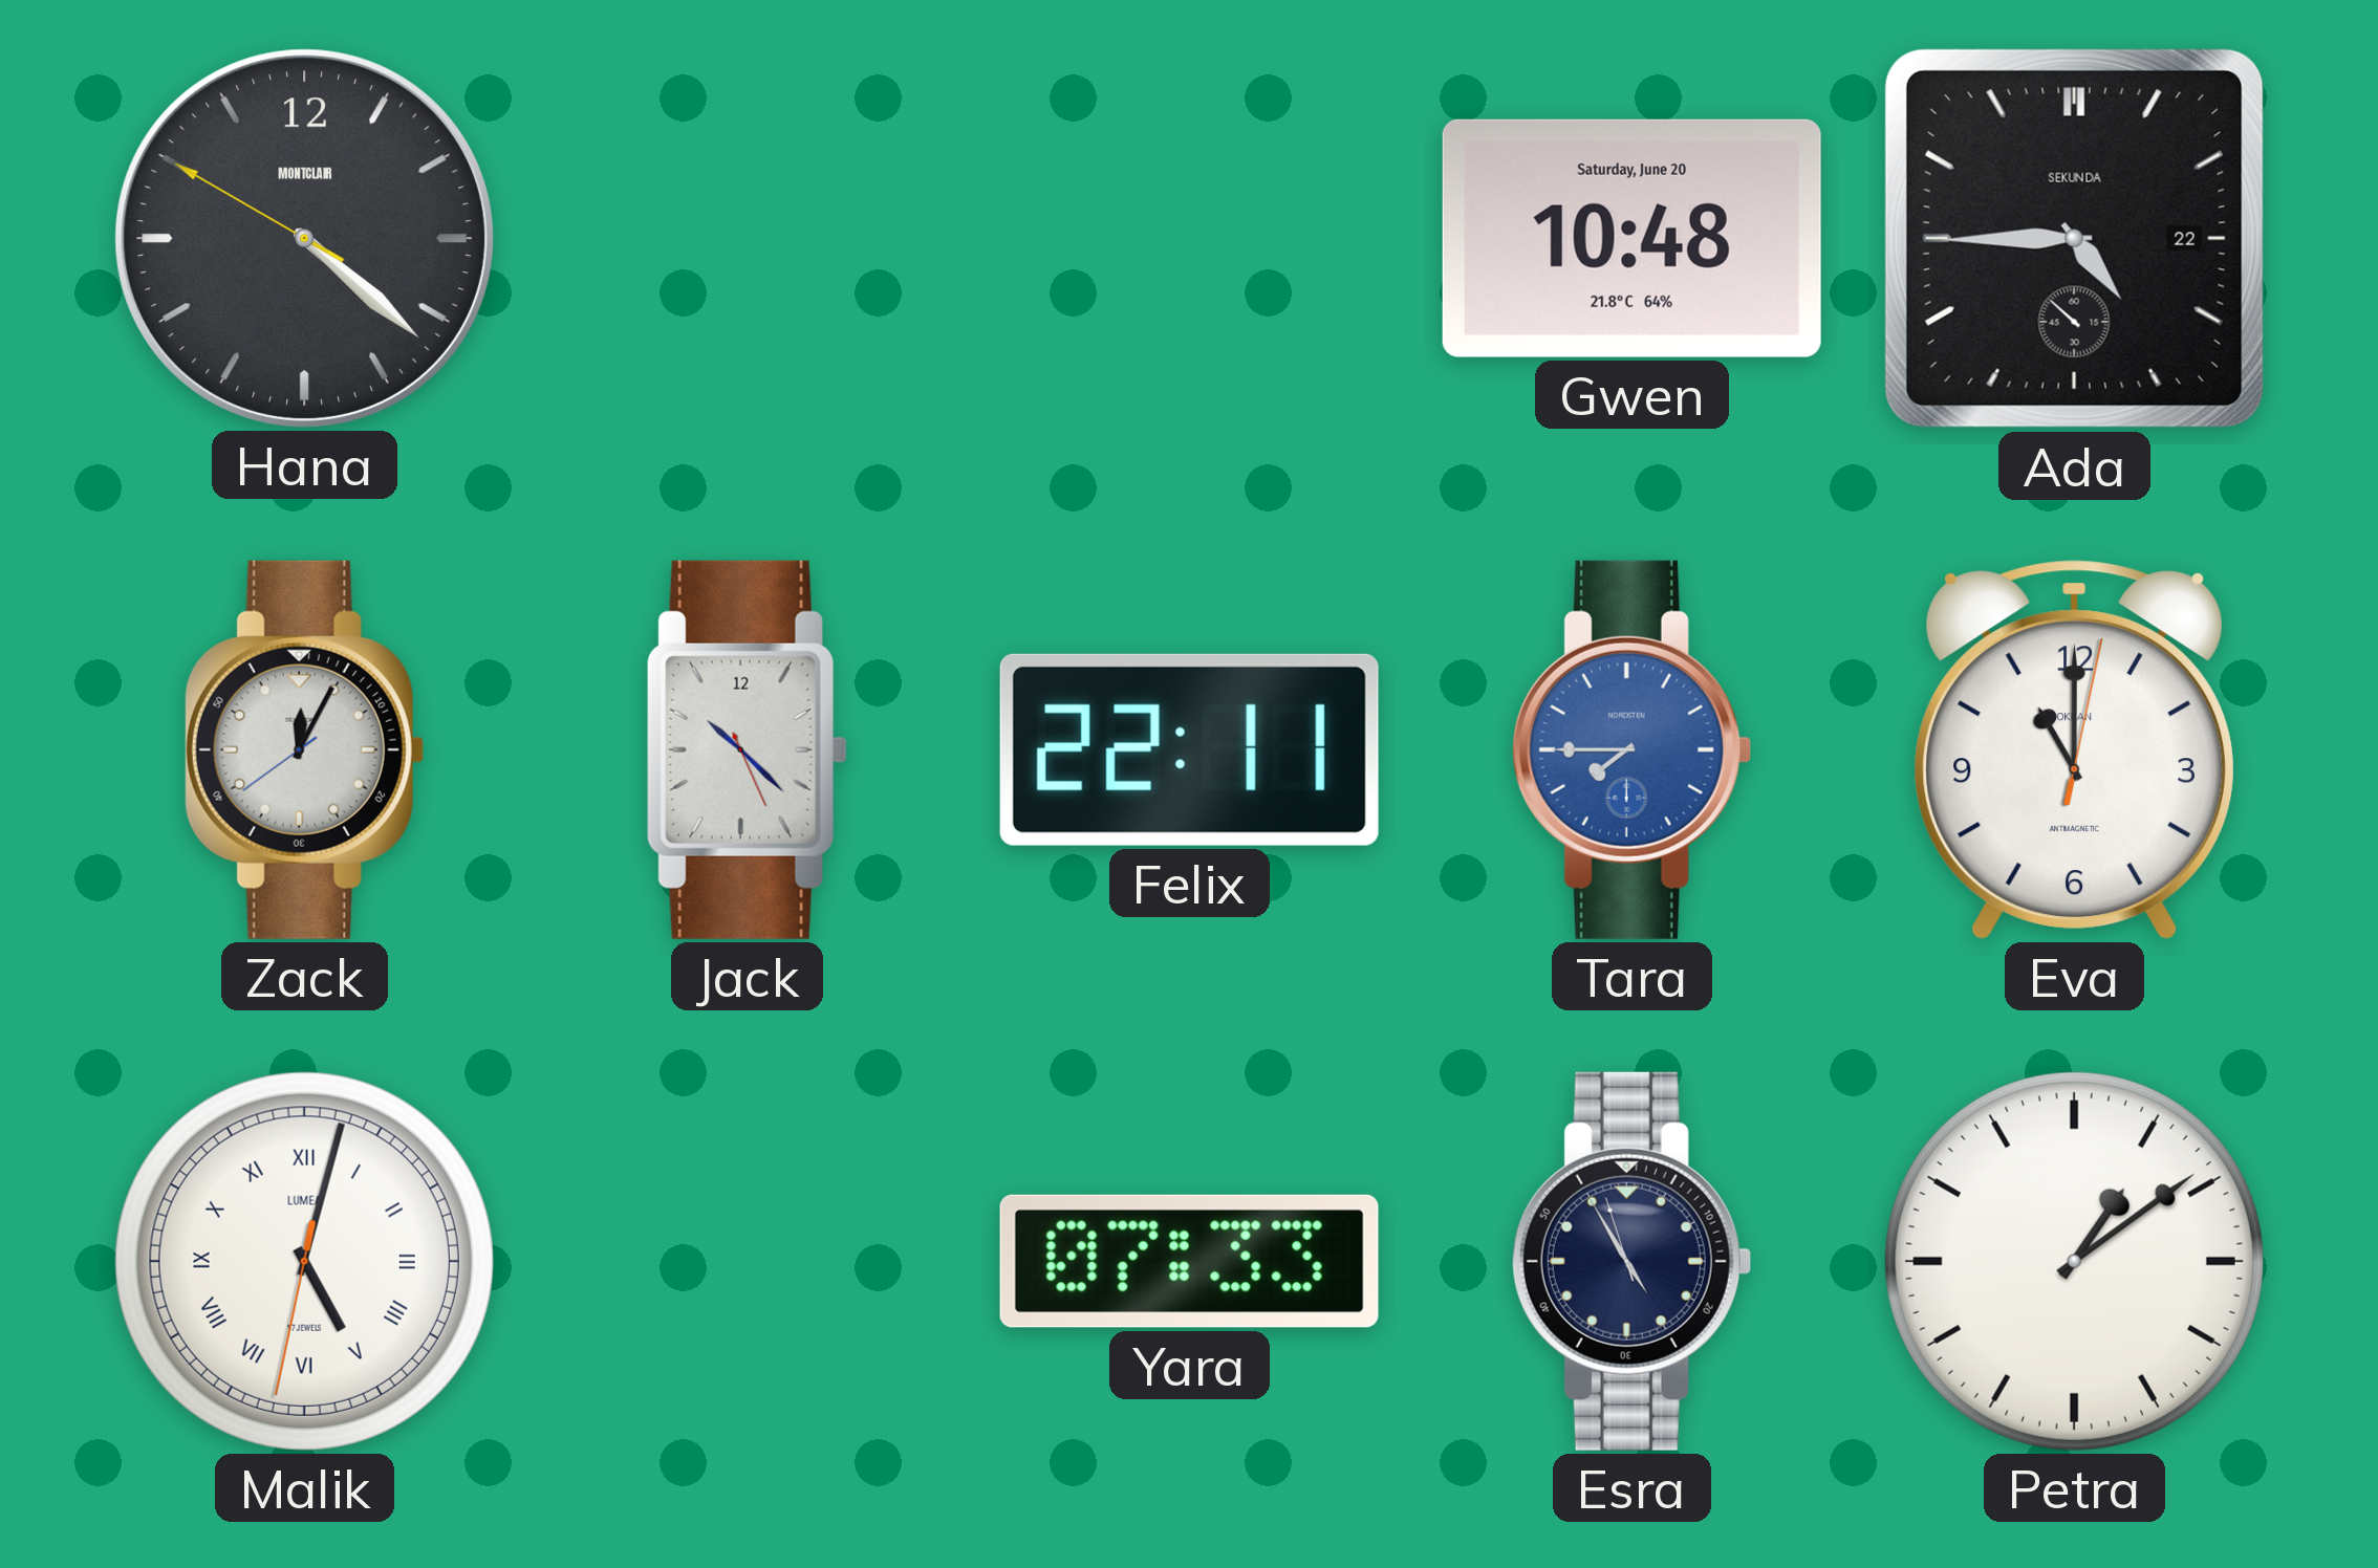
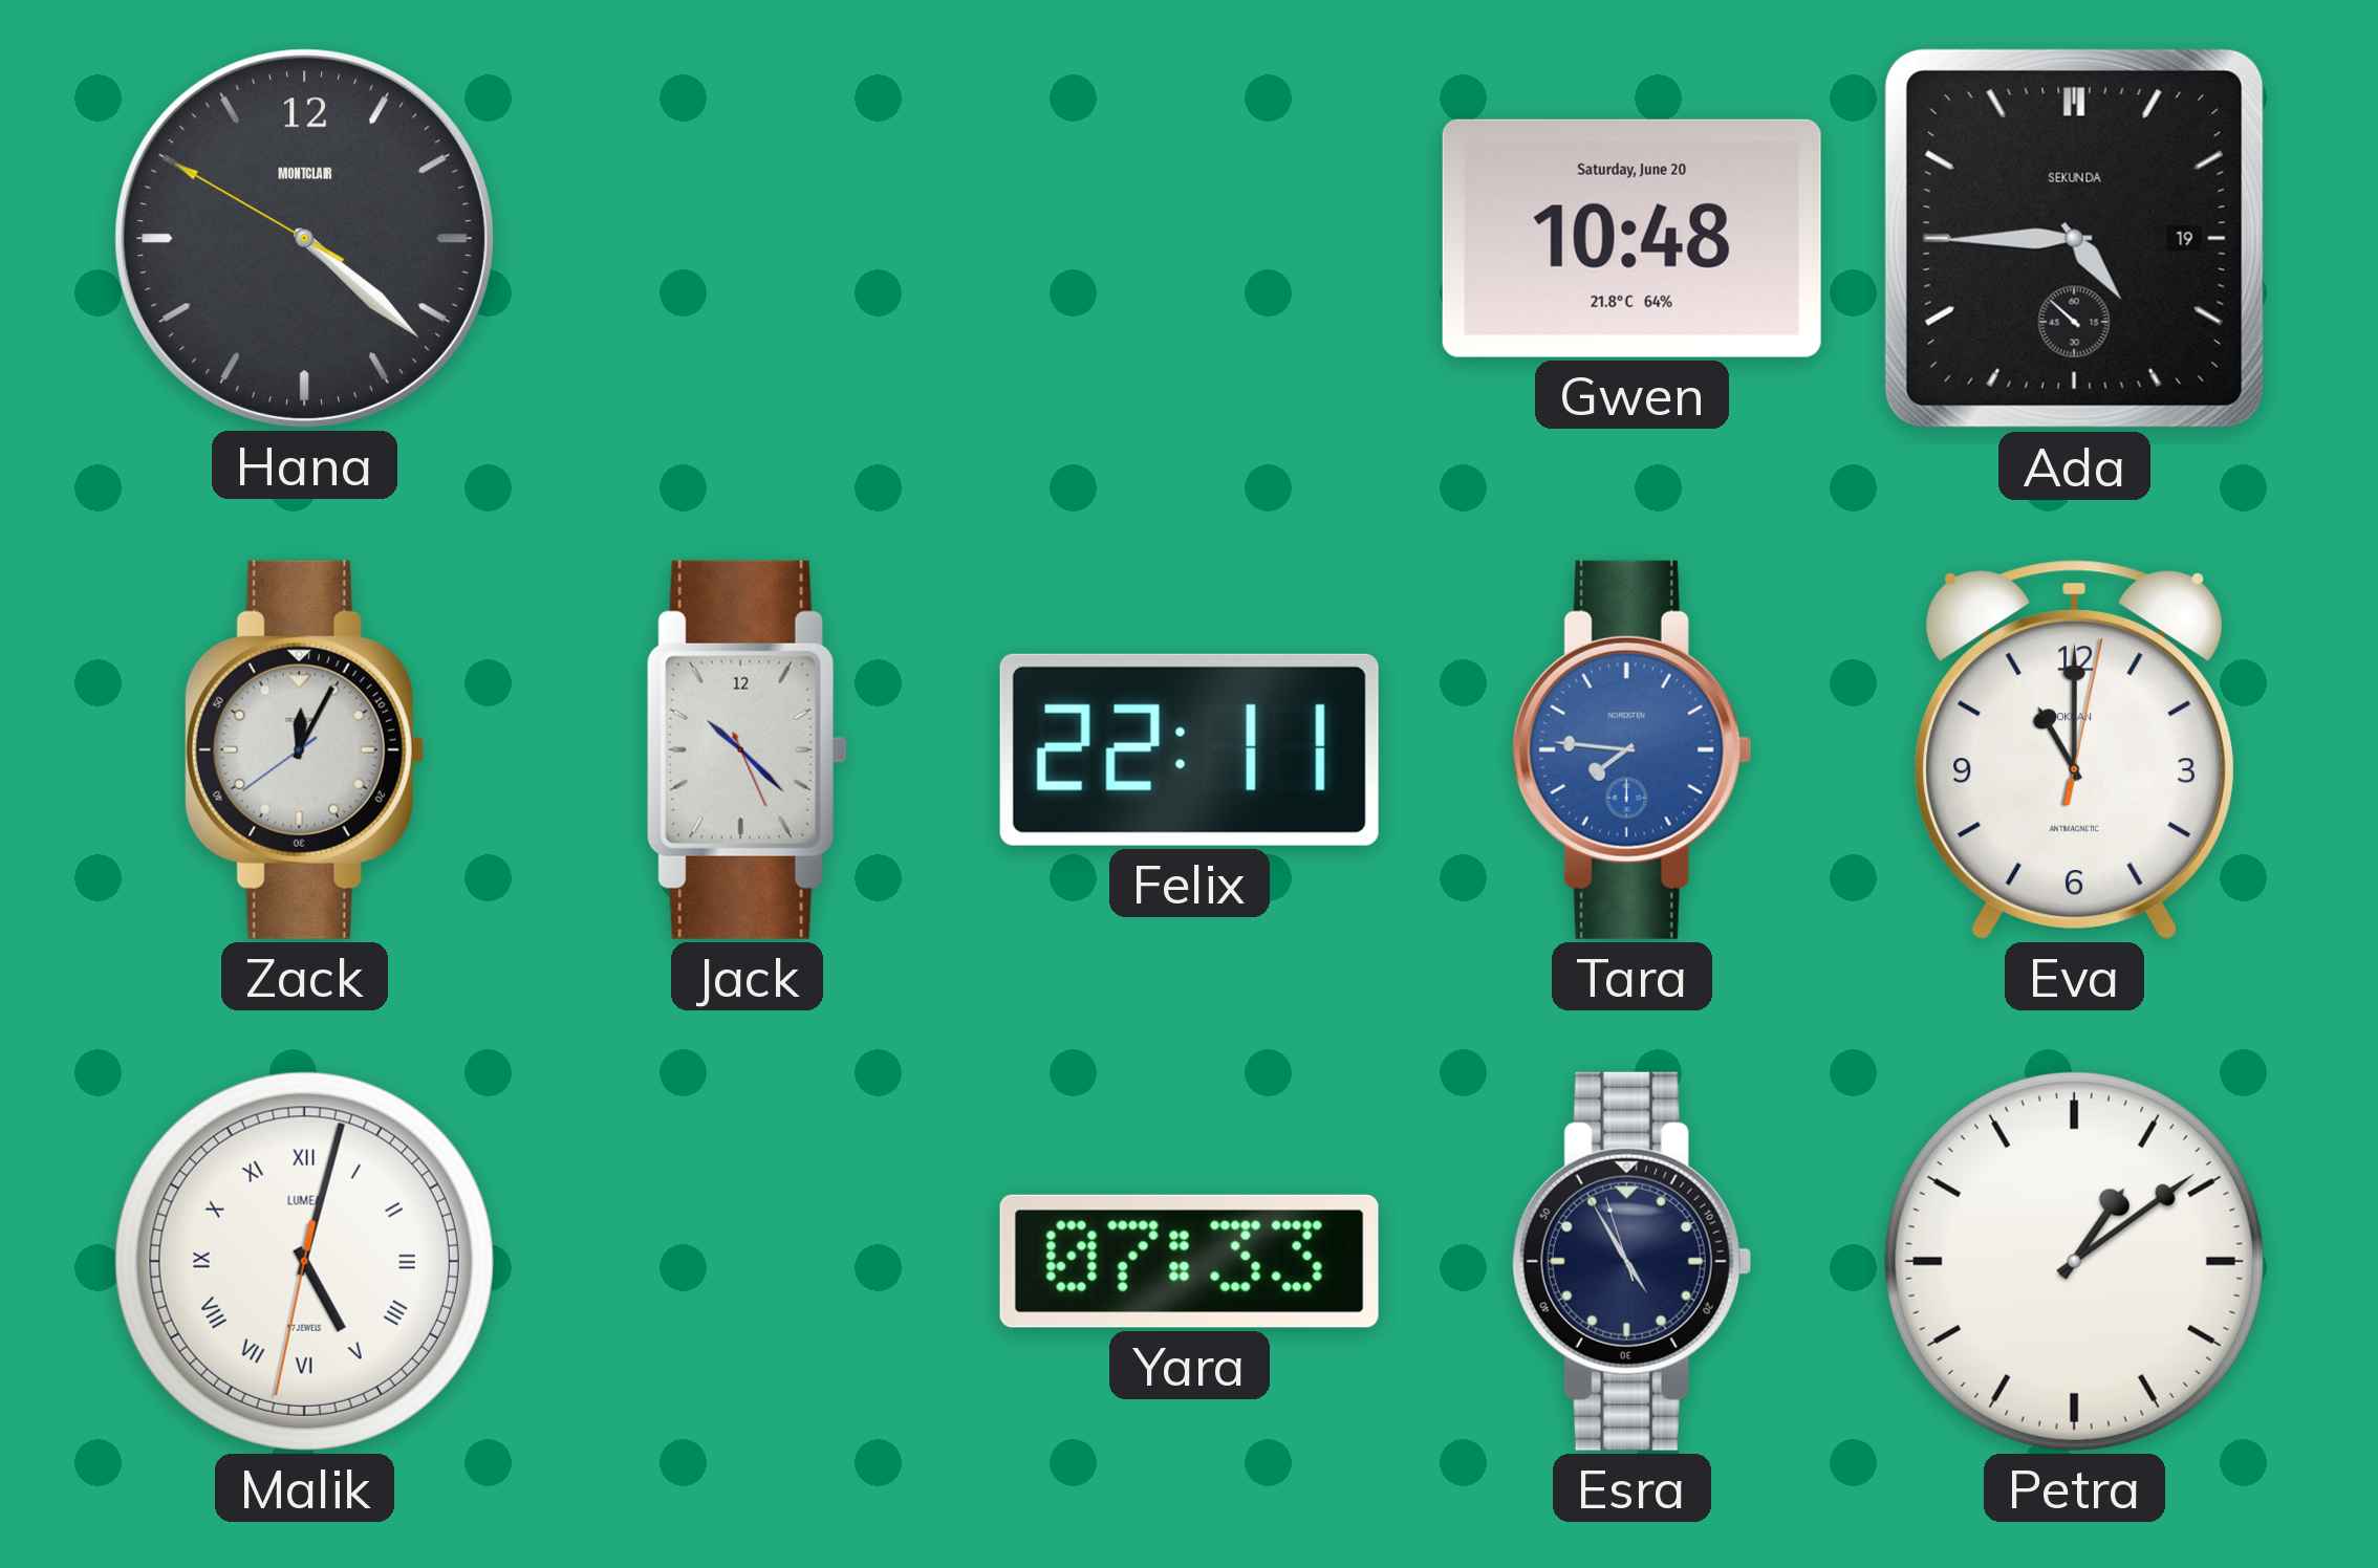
Ada date: 22 -> 19
Tara: 7:45 -> 7:46
